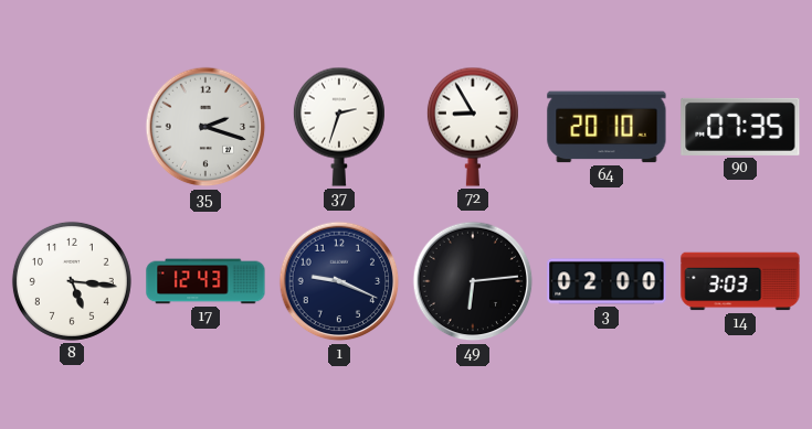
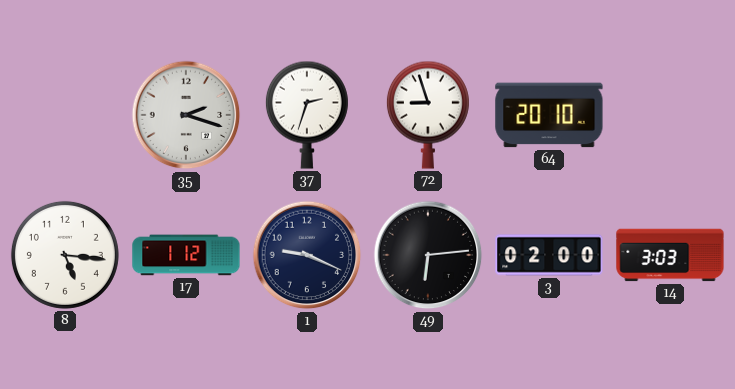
72: 8:55 -> 8:57
90: 07:35 -> none
17: 12:43 -> 1:12
